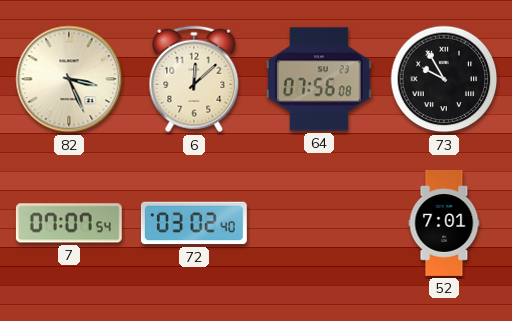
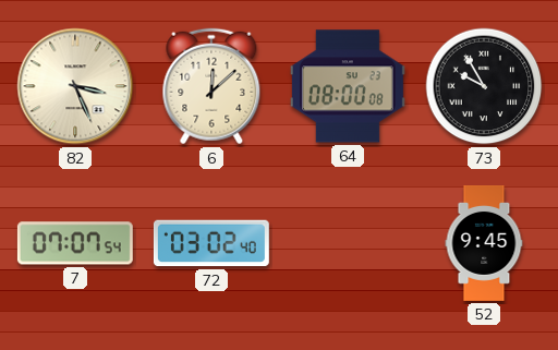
64: 07:56 -> 08:00
52: 7:01 -> 9:45
